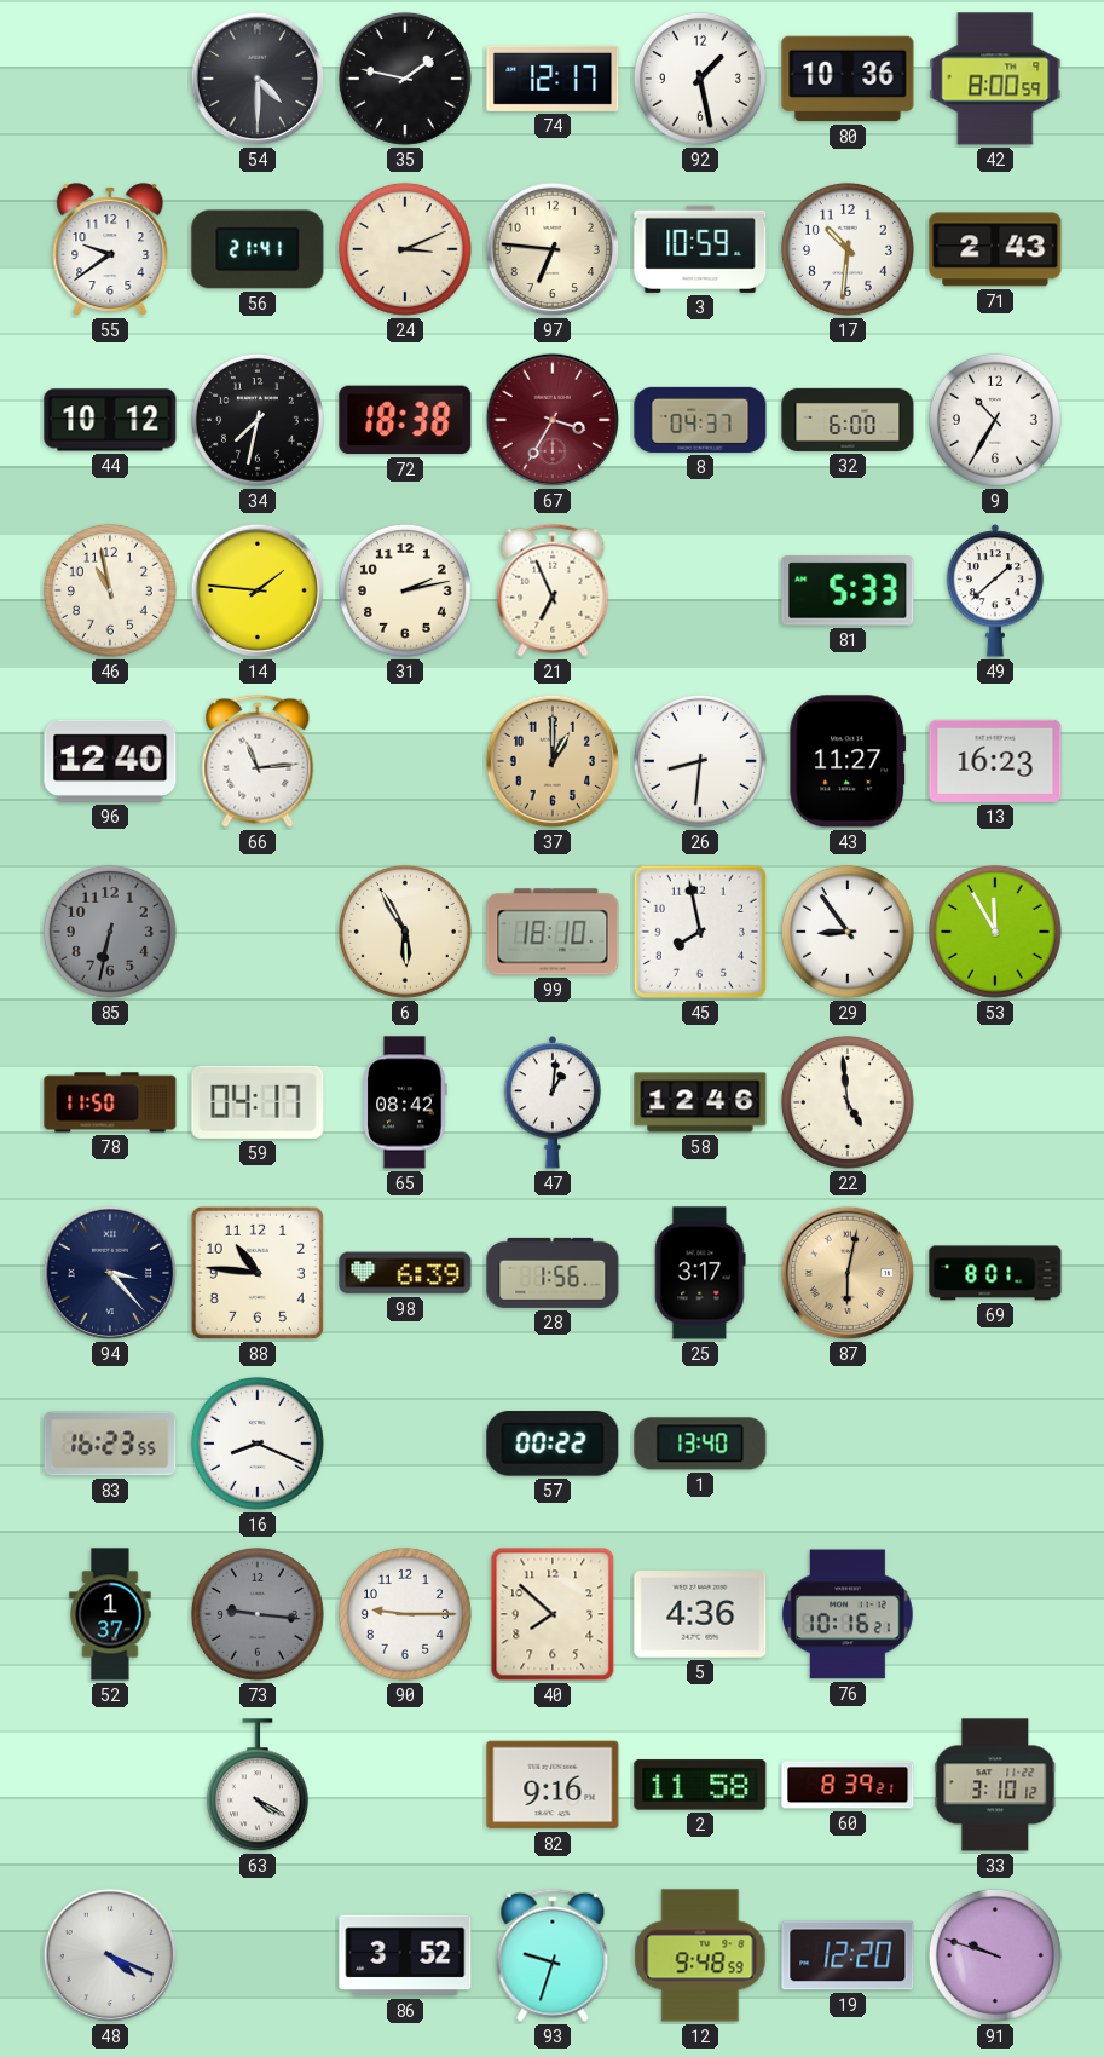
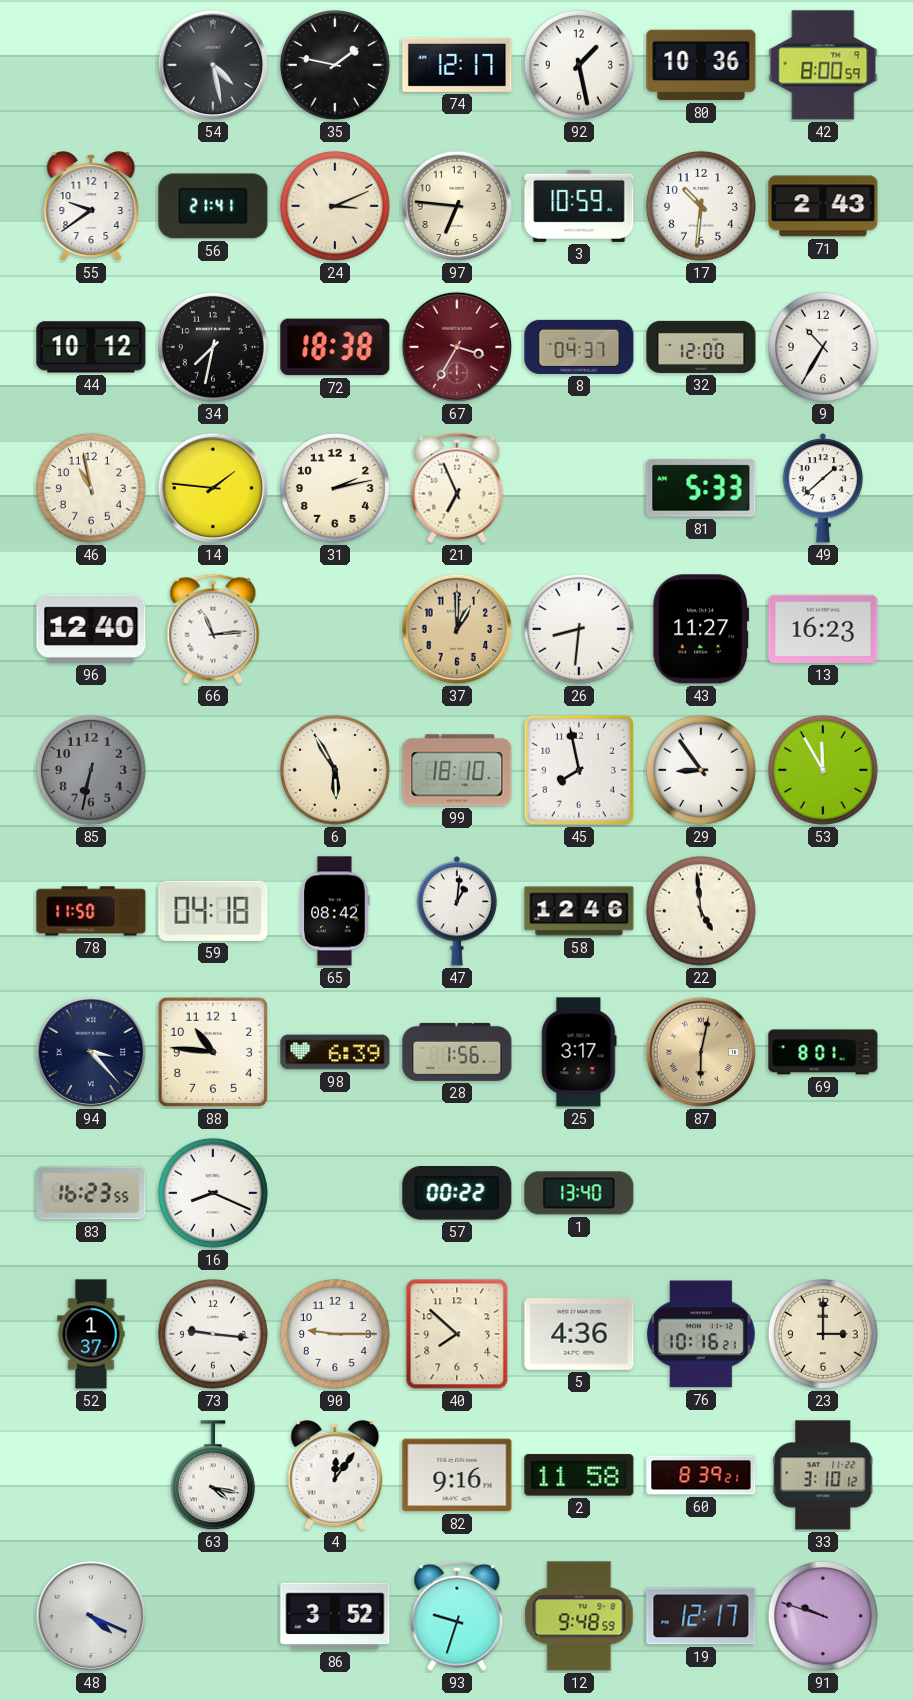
54: 4:30 -> 4:28
32: 6:00 -> 12:00
59: 04:17 -> 04:18
73 dial: grey -> white
23: none -> 3:00
63: 4:20 -> 4:17
4: none -> 12:06
19: 12:20 -> 12:17
